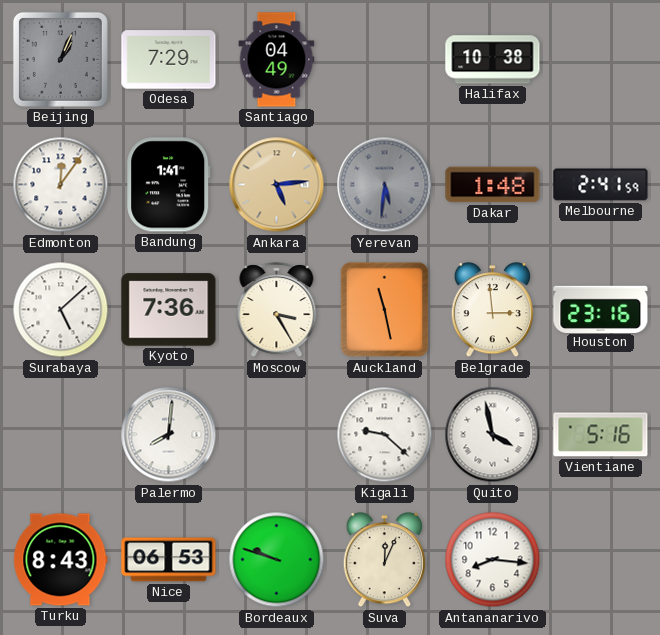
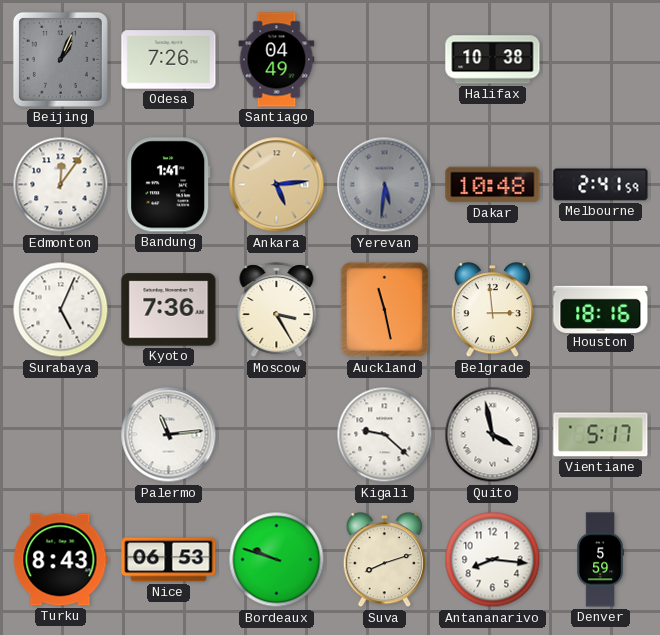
Odesa: 7:29 -> 7:26
Dakar: 1:48 -> 10:48
Surabaya: 5:08 -> 5:04
Houston: 23:16 -> 18:16
Palermo: 8:01 -> 11:14
Vientiane: 5:16 -> 5:17
Suva: 12:04 -> 8:12
Denver: none -> 5:59
